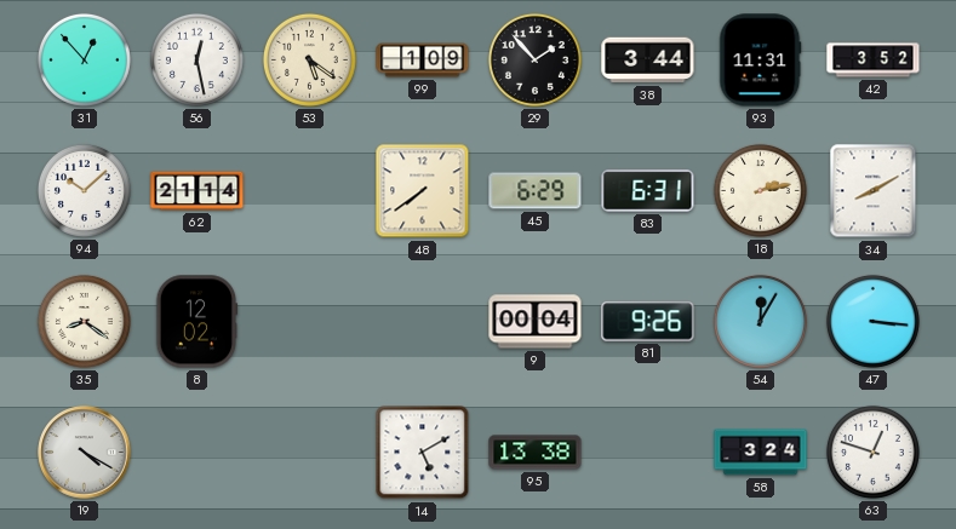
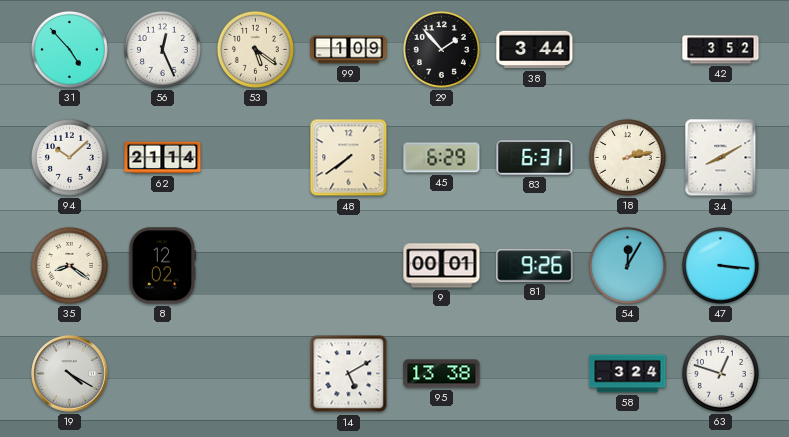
31: 12:53 -> 4:53
56: 12:28 -> 12:26
93: 11:31 -> none
9: 00:04 -> 00:01
